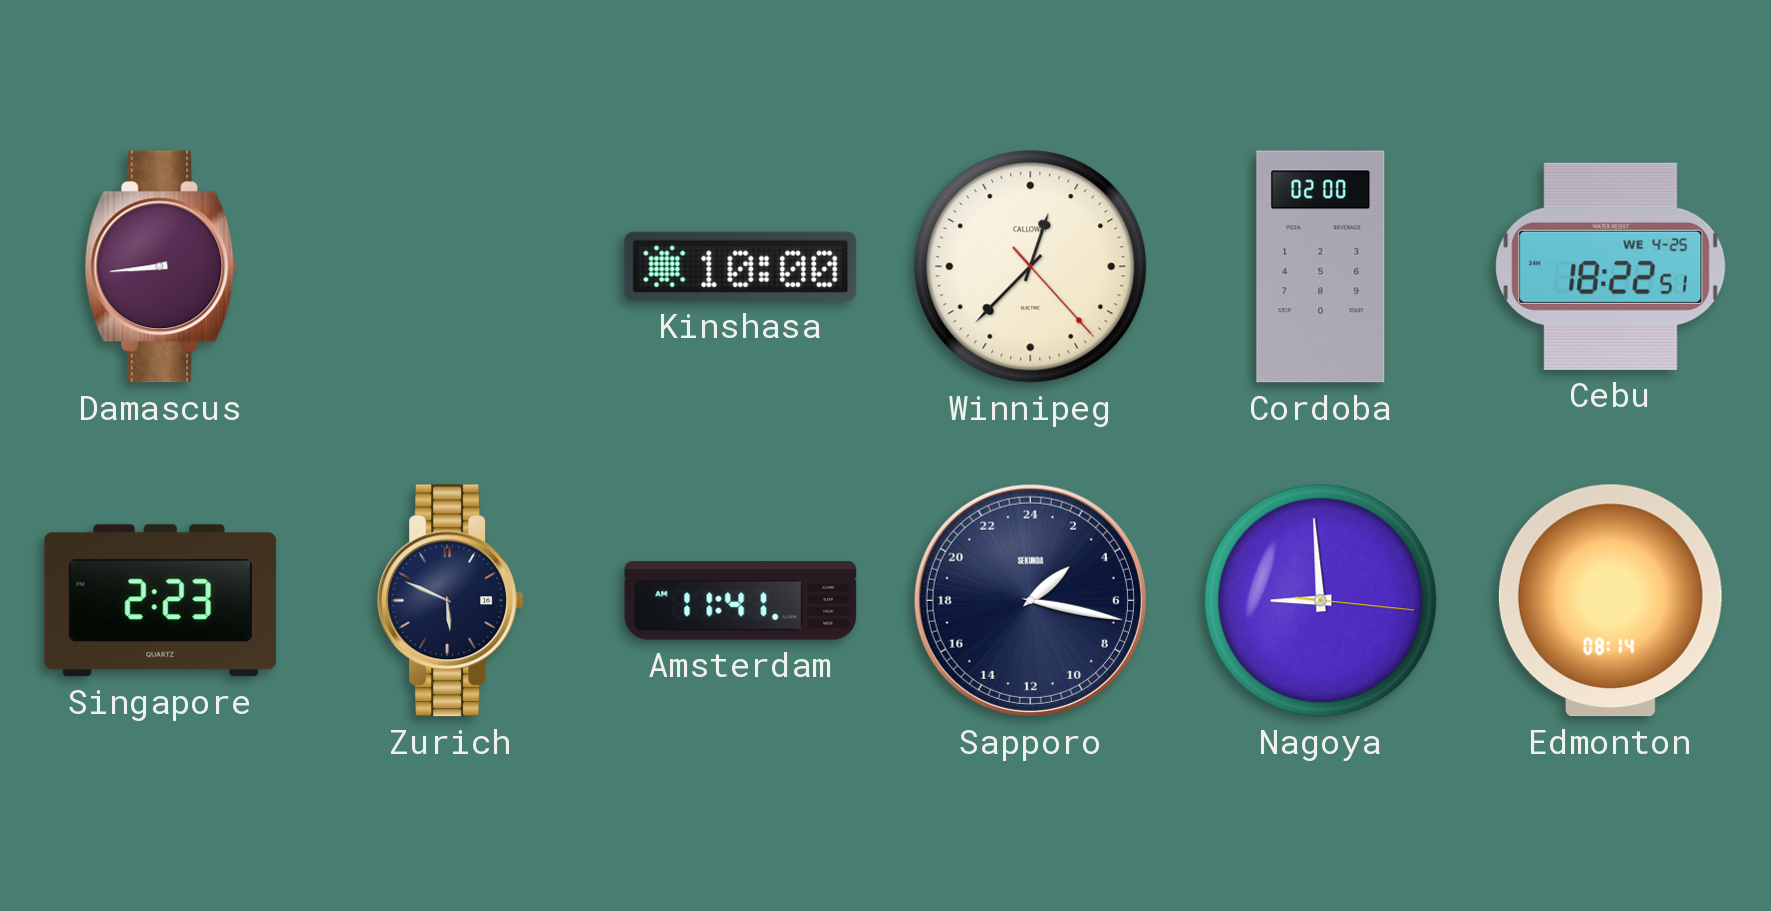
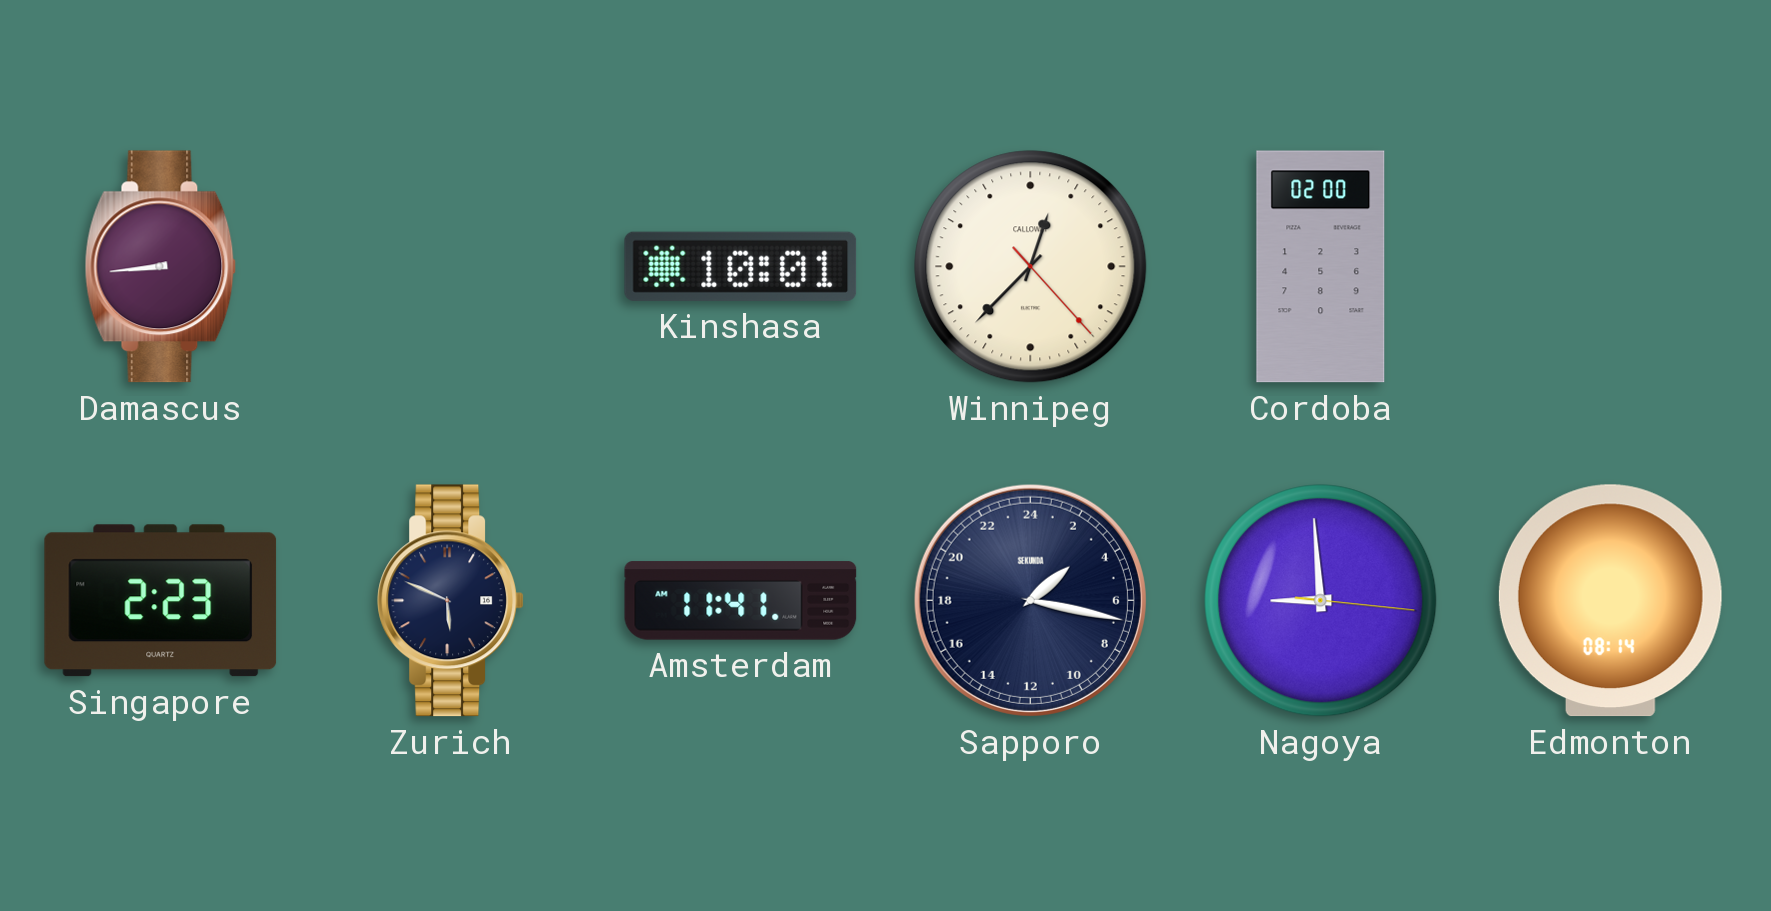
Kinshasa: 10:00 -> 10:01
Cebu: 18:22 -> none
